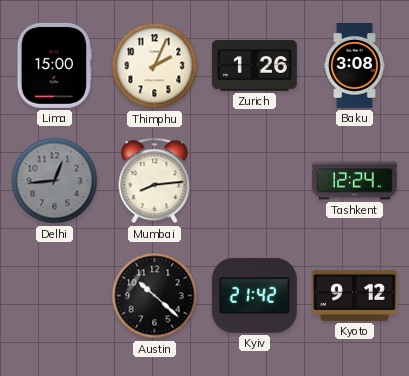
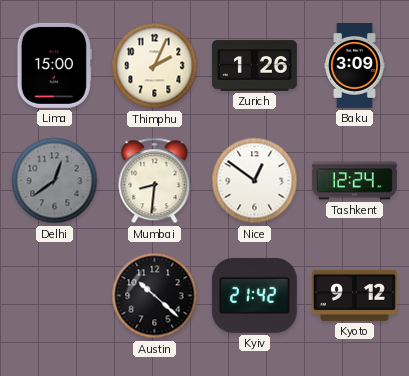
Baku: 3:08 -> 3:09
Delhi: 12:44 -> 12:39
Mumbai: 8:14 -> 8:31
Nice: none -> 12:51
